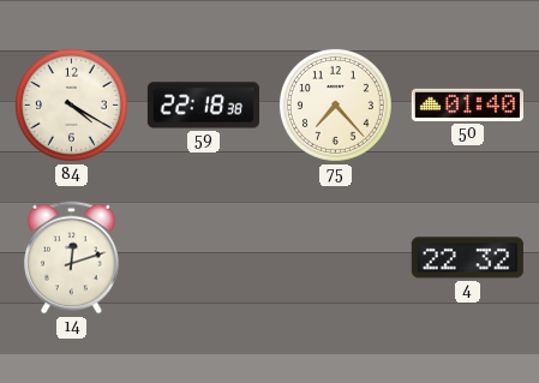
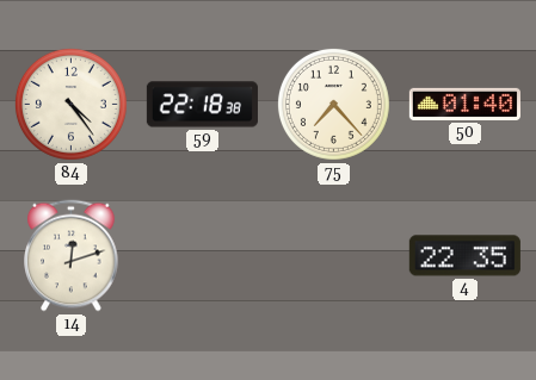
84: 4:20 -> 4:24
4: 22:32 -> 22:35
